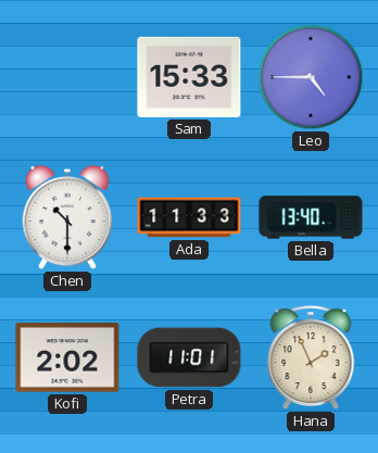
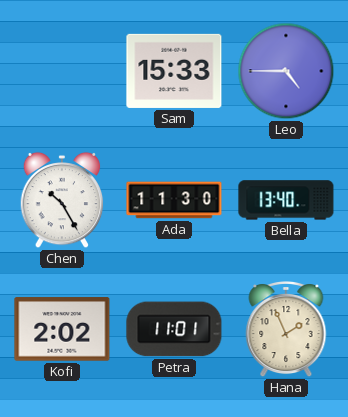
Chen: 10:30 -> 10:25
Ada: 11:33 -> 11:30
